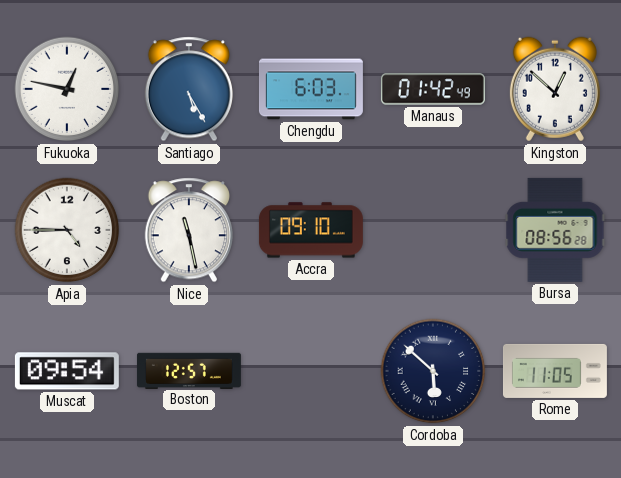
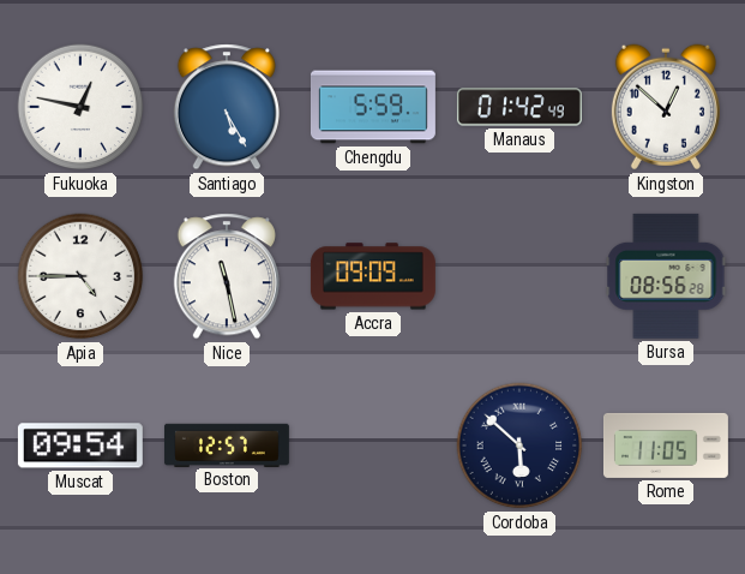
Chengdu: 6:03 -> 5:59
Accra: 09:10 -> 09:09
